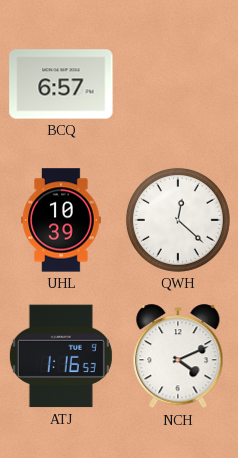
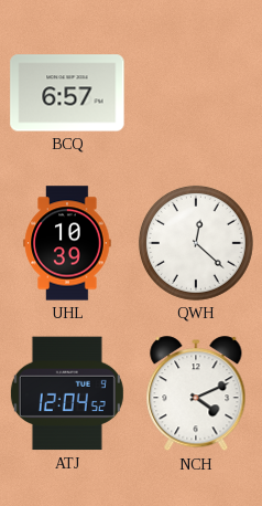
ATJ: 1:16 -> 12:04
